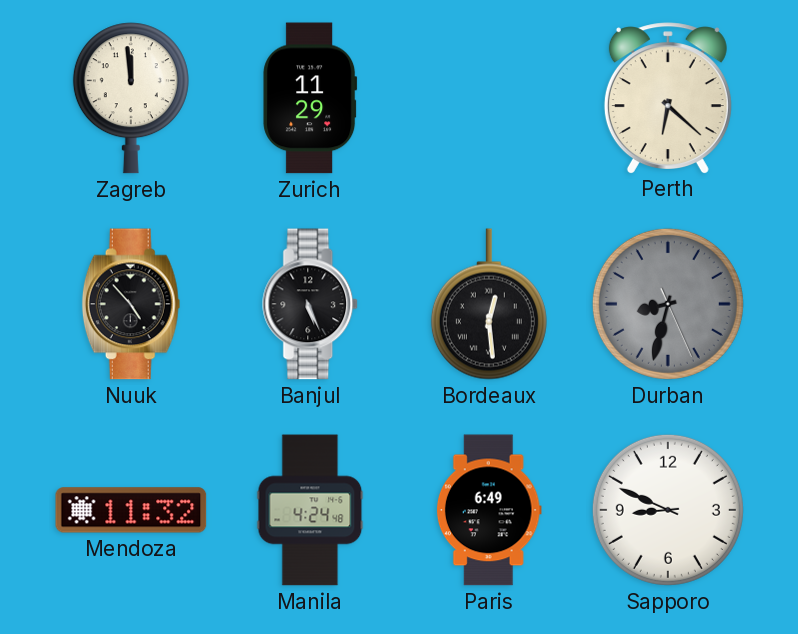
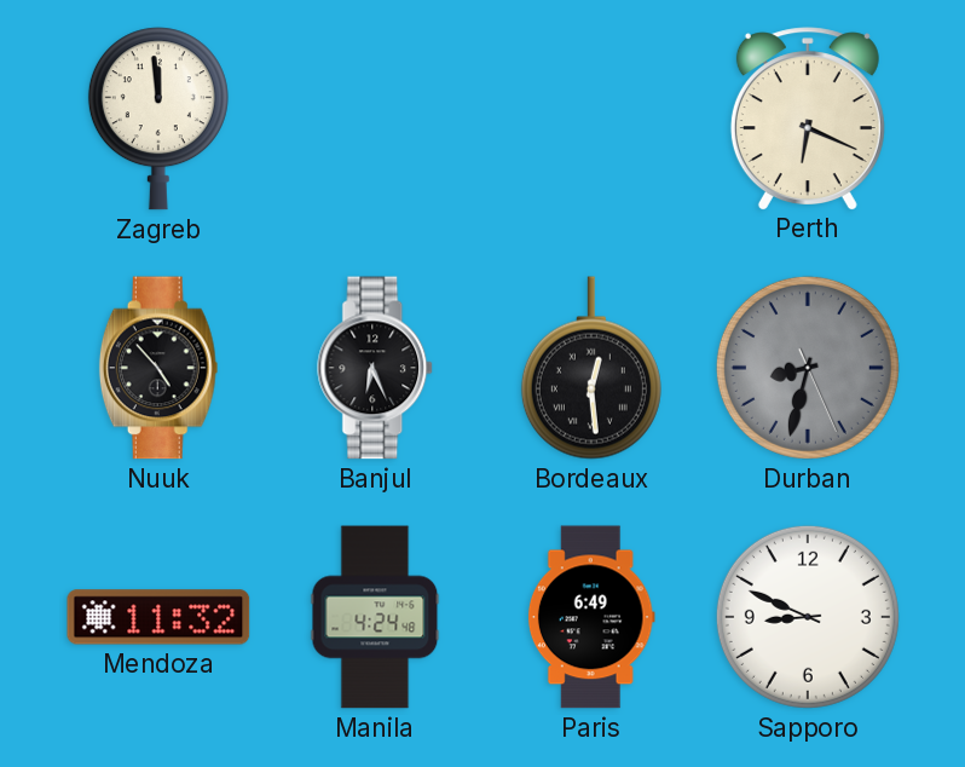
Zurich: 11:29 -> none
Perth: 6:22 -> 6:19
Banjul: 5:26 -> 6:26
